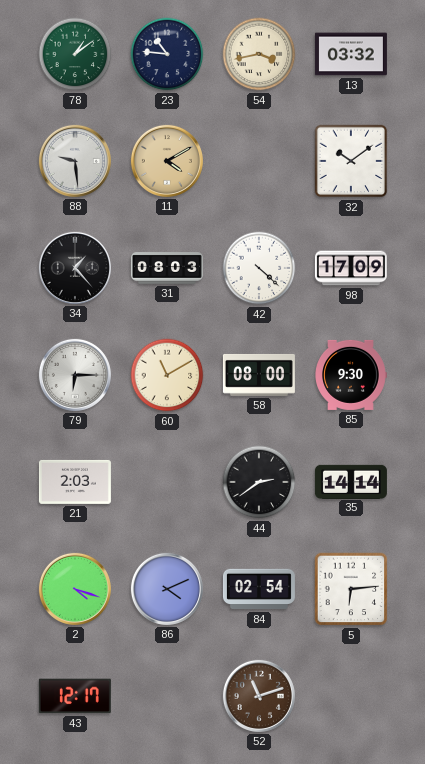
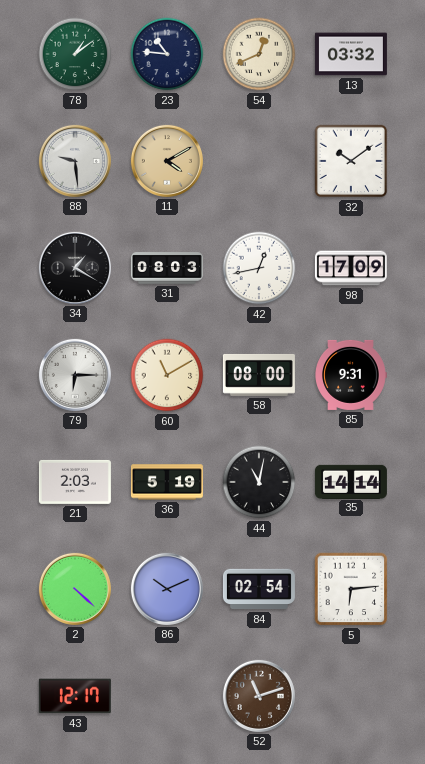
54: 3:43 -> 12:41
34: 1:23 -> 1:20
42: 4:22 -> 12:43
85: 9:30 -> 9:31
36: none -> 5:19
44: 2:39 -> 11:02
2: 4:18 -> 4:22
86: 4:11 -> 10:11
